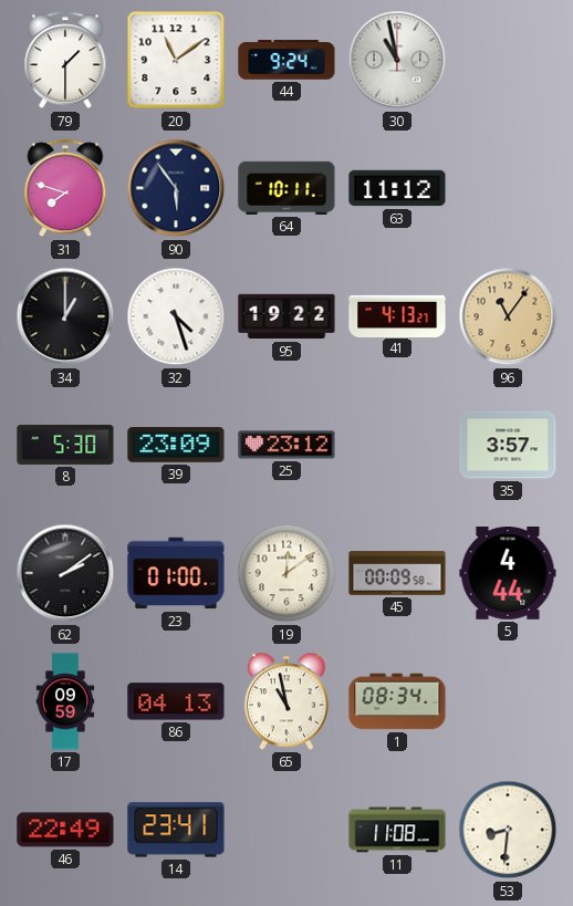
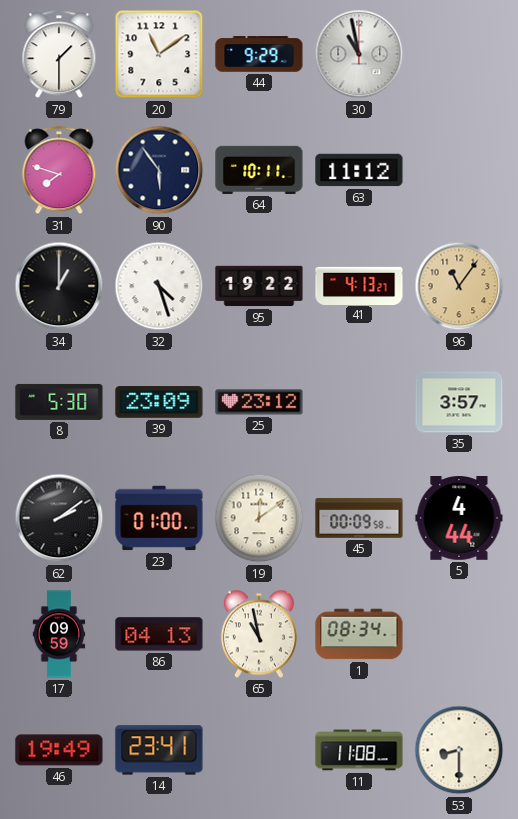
44: 9:24 -> 9:29
46: 22:49 -> 19:49
53: 8:31 -> 8:30
